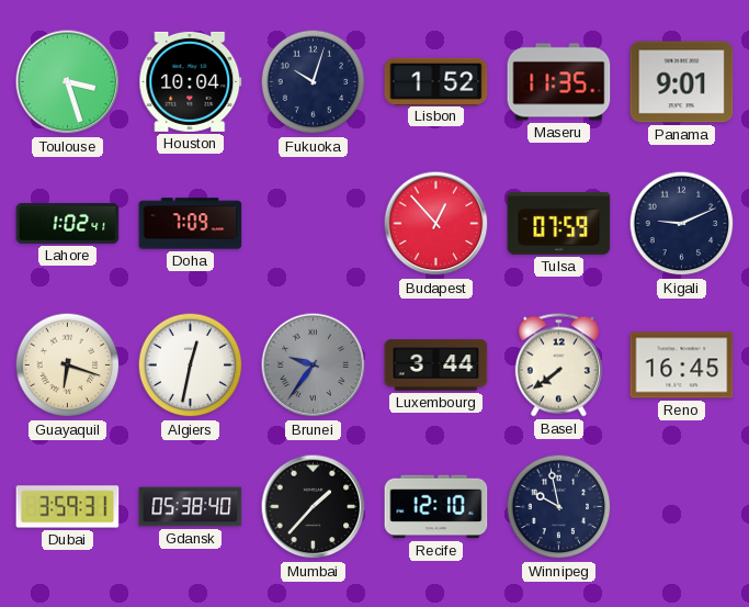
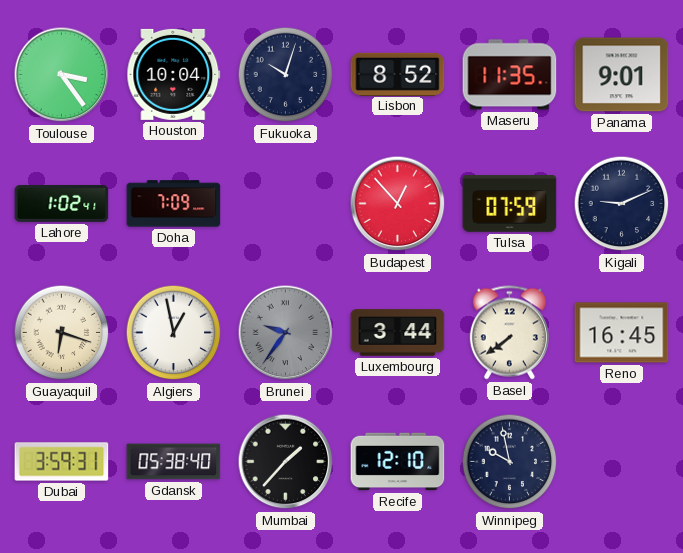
Toulouse: 3:27 -> 3:24
Lisbon: 1:52 -> 8:52
Algiers: 12:32 -> 12:58
